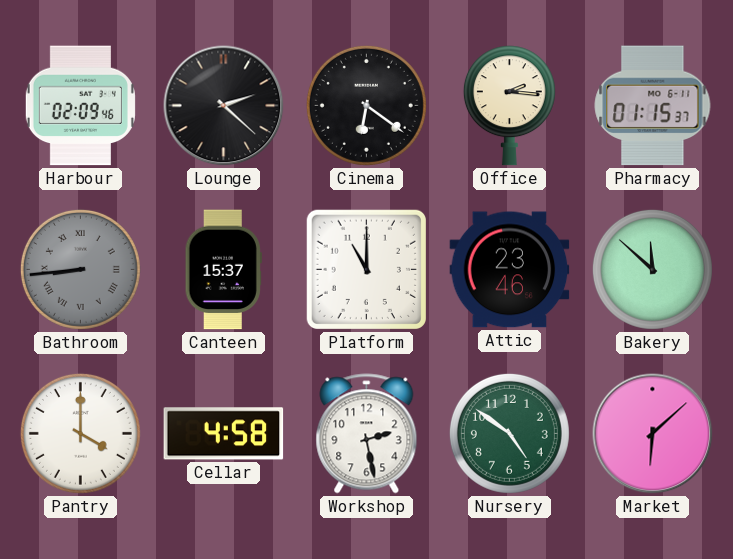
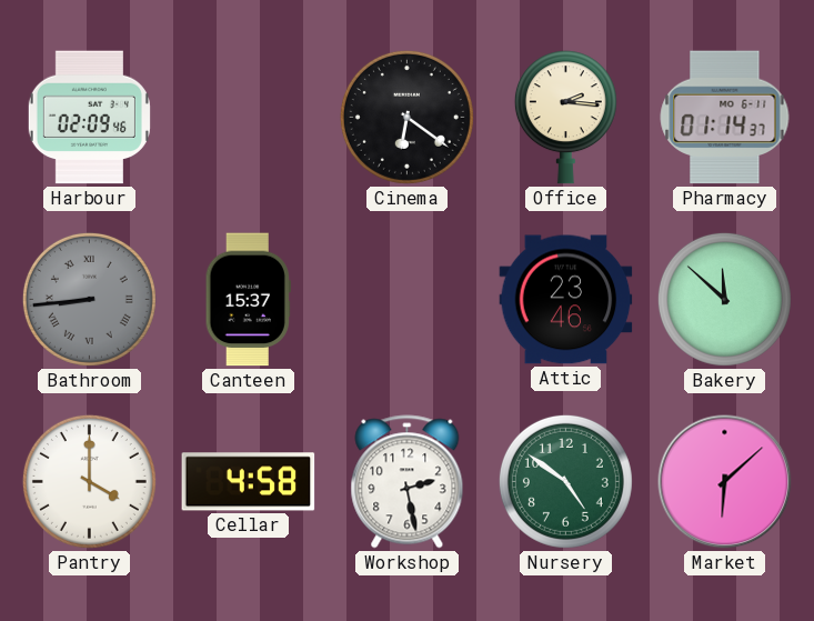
Lounge: 2:22 -> none
Pharmacy: 01:15 -> 01:14
Platform: 11:00 -> none
